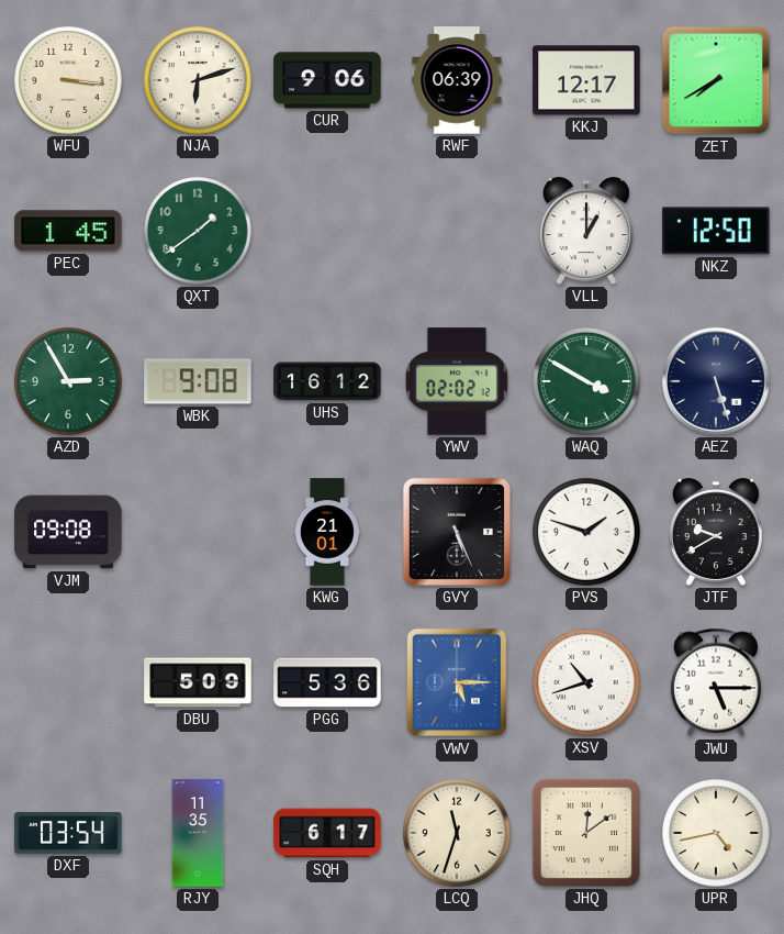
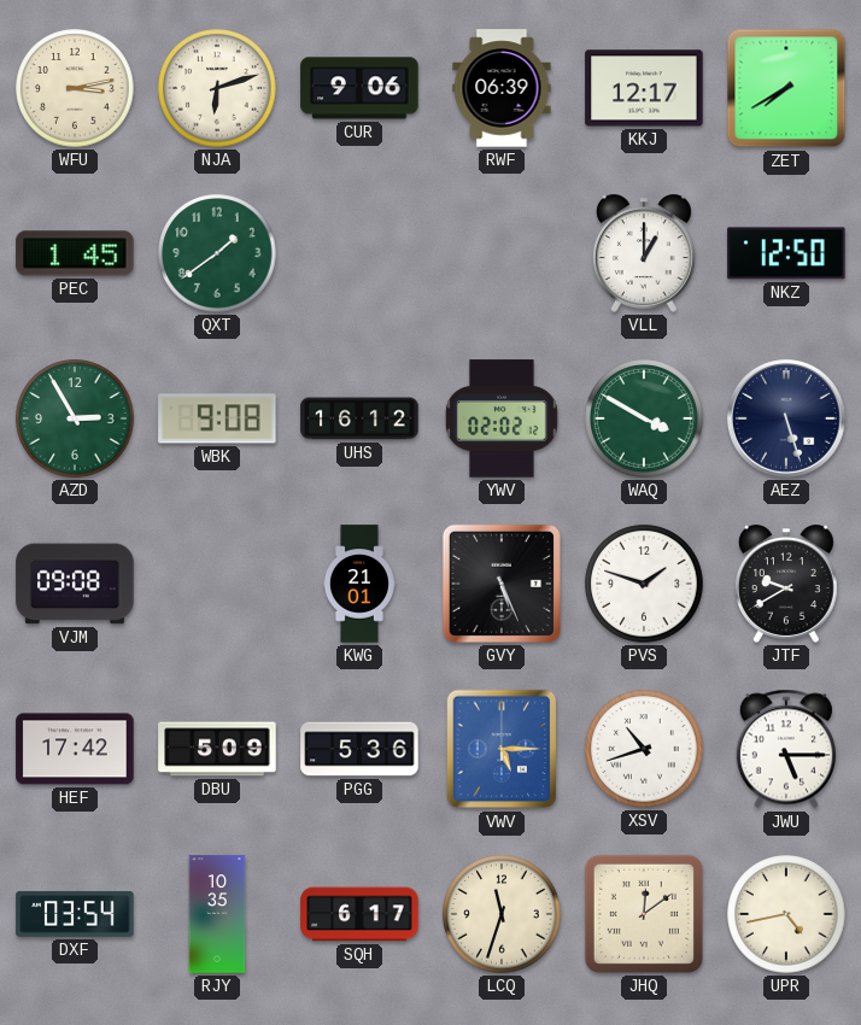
WFU: 3:16 -> 3:13
HEF: none -> 17:42
RJY: 11:35 -> 10:35
